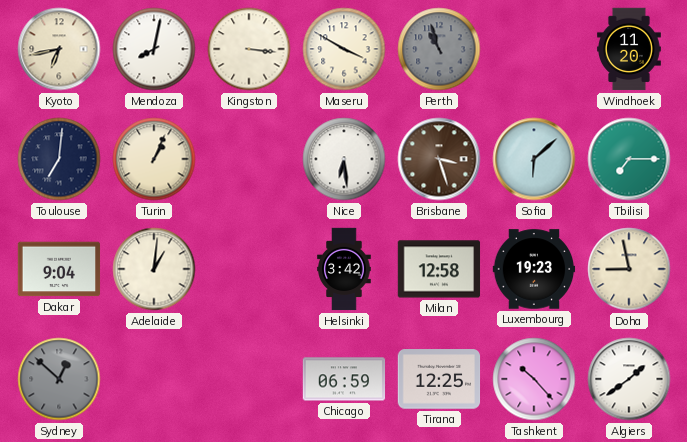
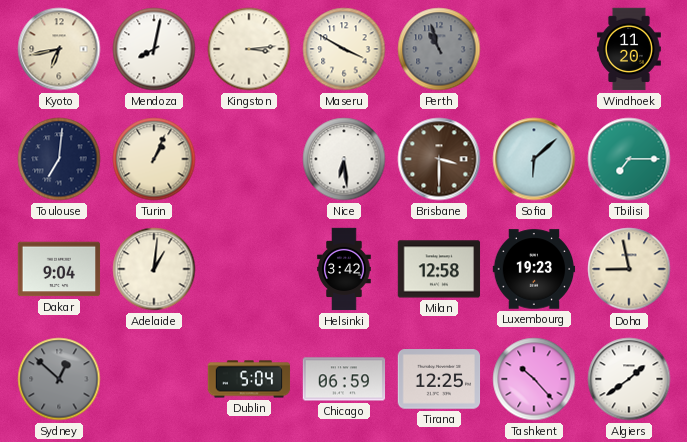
Kingston: 3:16 -> 3:14
Brisbane: 3:27 -> 3:30
Dublin: none -> 5:04
